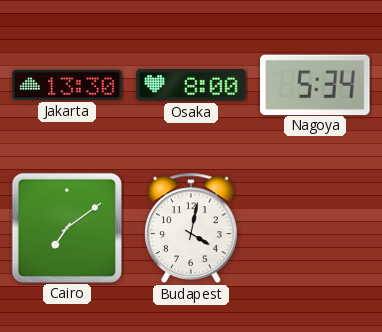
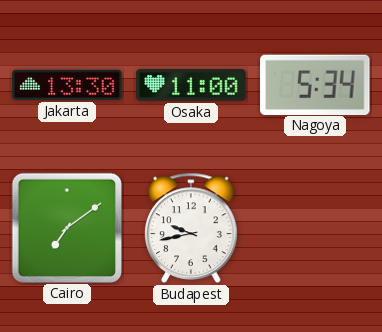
Osaka: 8:00 -> 11:00
Budapest: 4:02 -> 9:43
